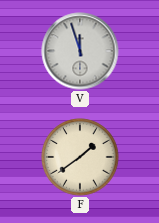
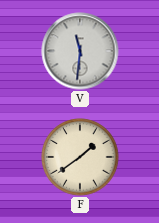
V: 11:57 -> 11:31
